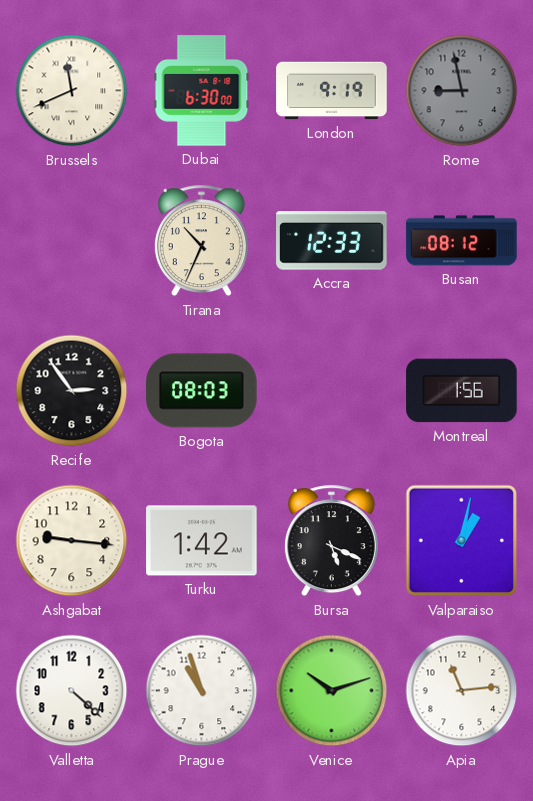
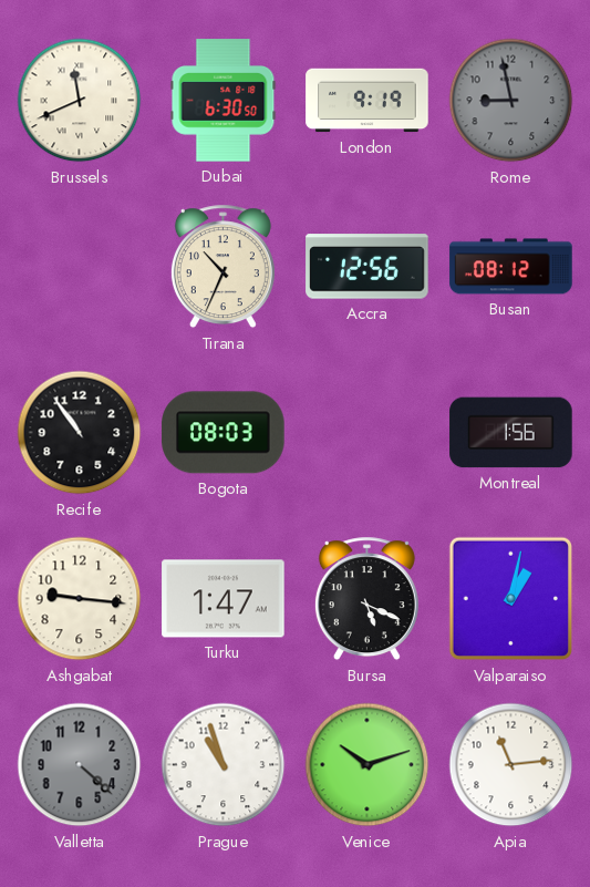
Dubai: 6:30:00 -> 6:30:50
Accra: 12:33 -> 12:56
Recife: 2:54 -> 10:54
Turku: 1:42 -> 1:47
Valletta dial: white -> grey
